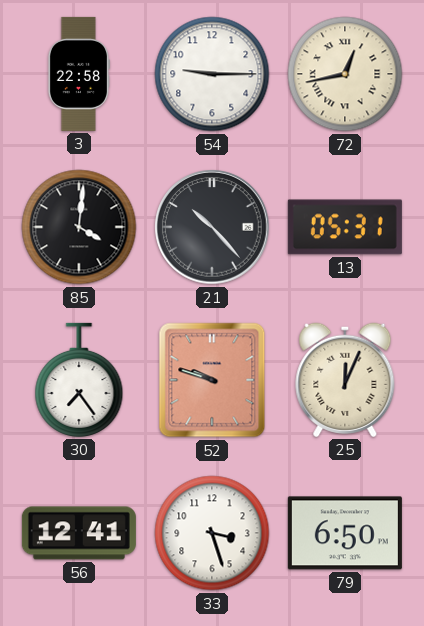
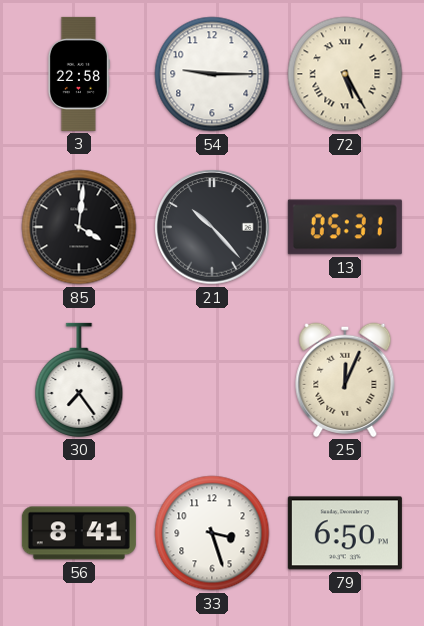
72: 12:43 -> 5:25
52: 9:48 -> none
56: 12:41 -> 8:41
